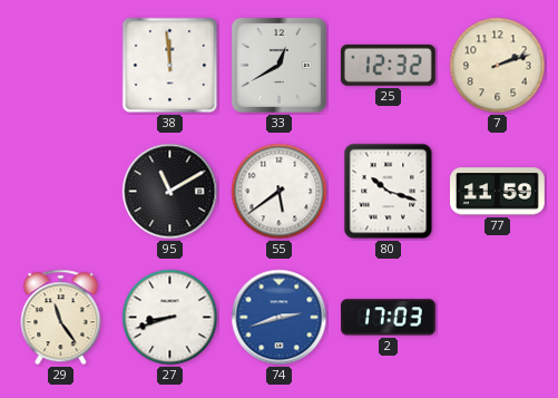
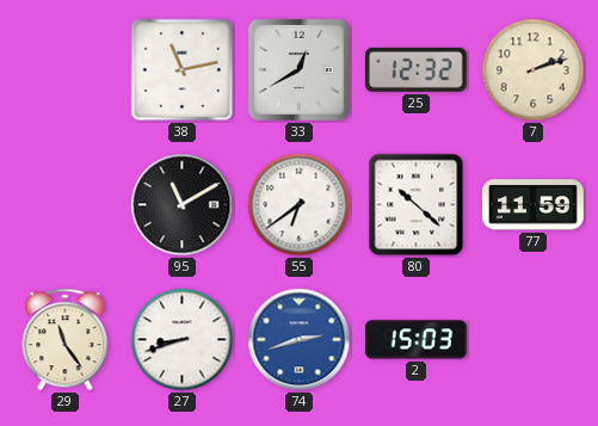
38: 11:59 -> 11:13
55: 5:39 -> 6:39
80: 10:18 -> 10:22
2: 17:03 -> 15:03
